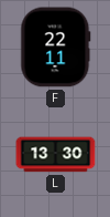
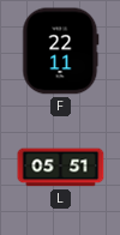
L: 13:30 -> 05:51
